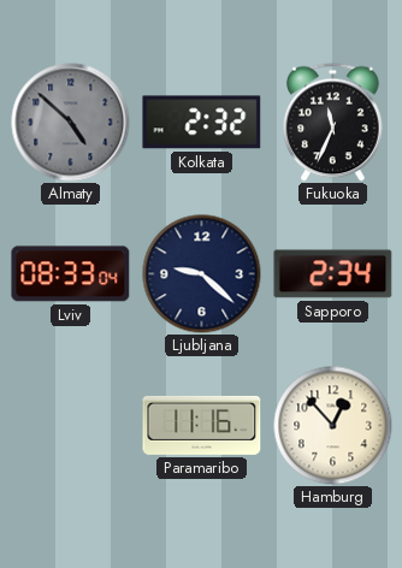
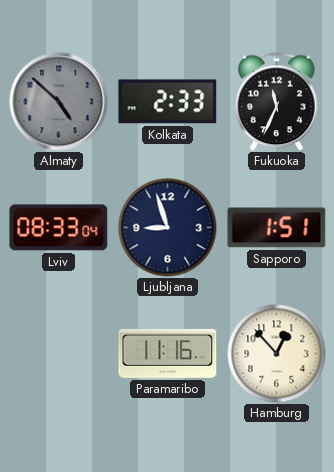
Kolkata: 2:32 -> 2:33
Ljubljana: 9:22 -> 8:57
Sapporo: 2:34 -> 1:51
